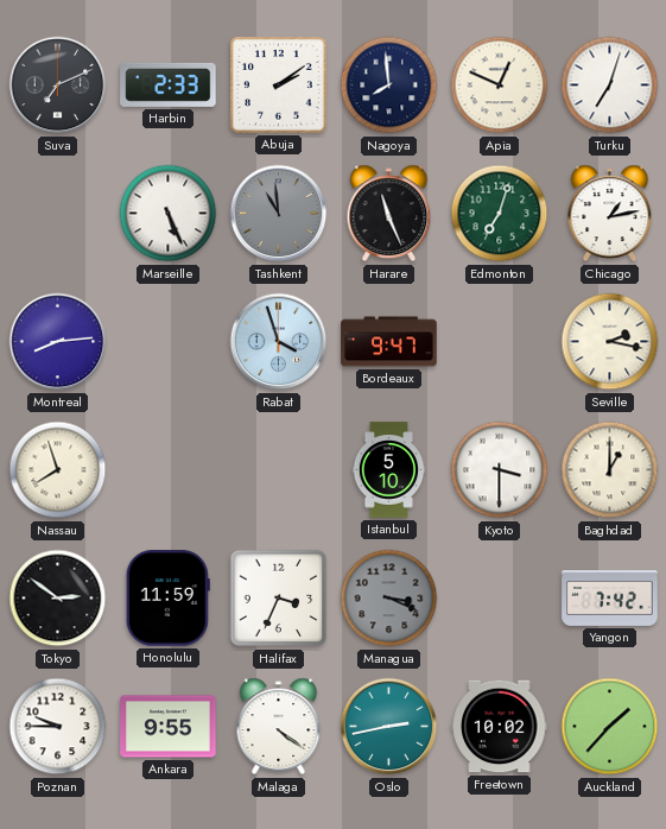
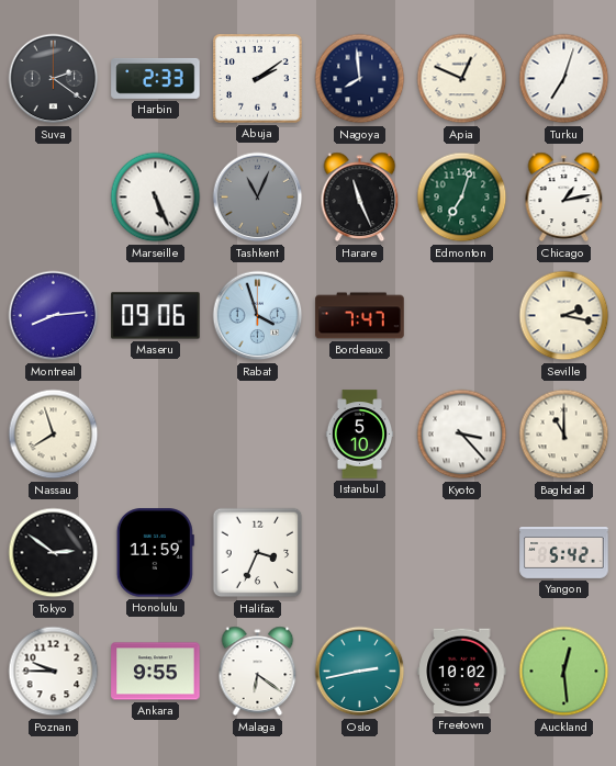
Suva: 7:11 -> 2:21
Tashkent: 10:59 -> 11:04
Maseru: none -> 09:06
Bordeaux: 9:47 -> 7:47
Kyoto: 3:30 -> 3:23
Baghdad: 1:00 -> 11:00
Managua: 3:19 -> none
Yangon: 7:42 -> 5:42
Malaga: 4:21 -> 6:21
Auckland: 1:37 -> 12:29
